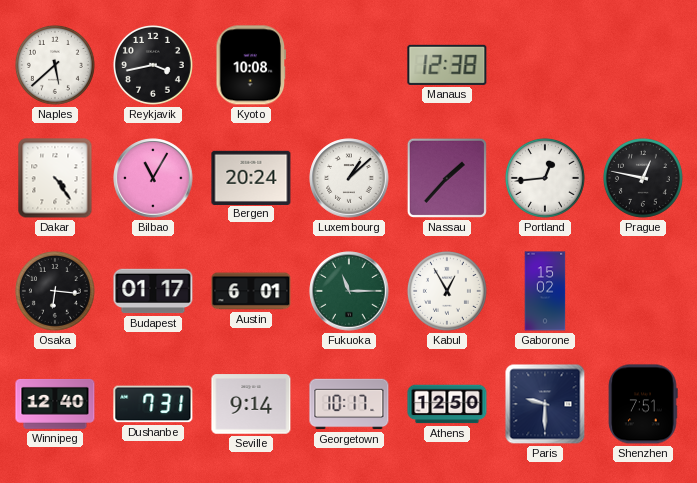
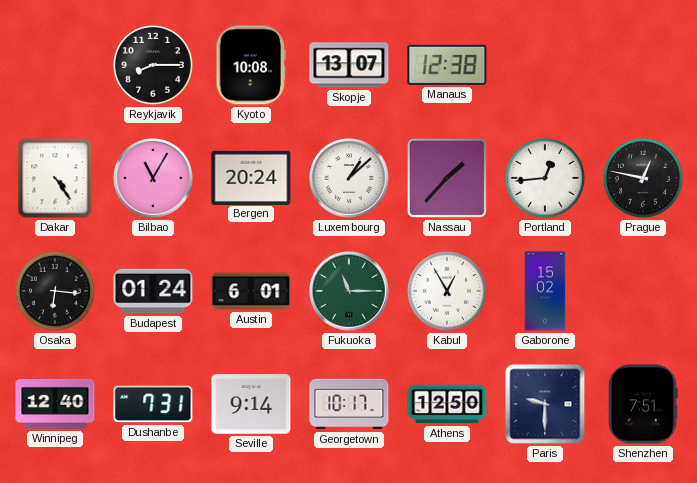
Naples: 5:38 -> none
Reykjavik: 3:43 -> 8:15
Skopje: none -> 13:07
Budapest: 01:17 -> 01:24
